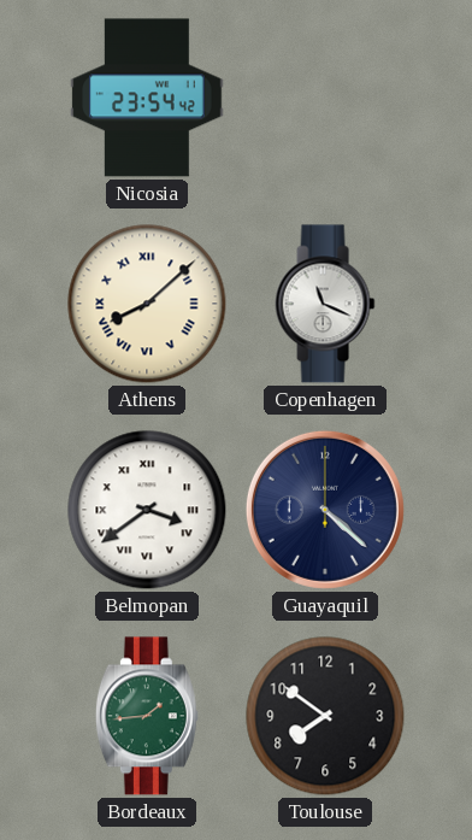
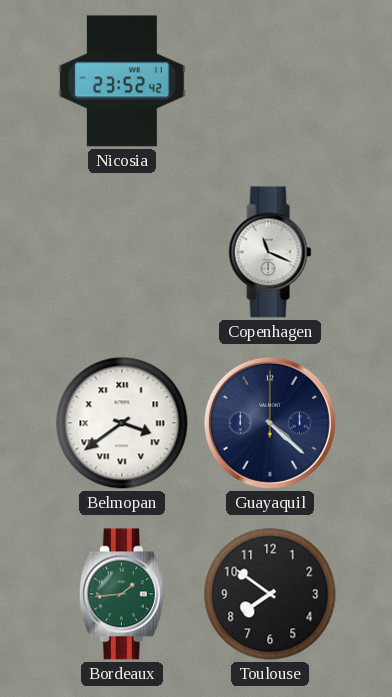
Nicosia: 23:54 -> 23:52
Athens: 8:08 -> none
